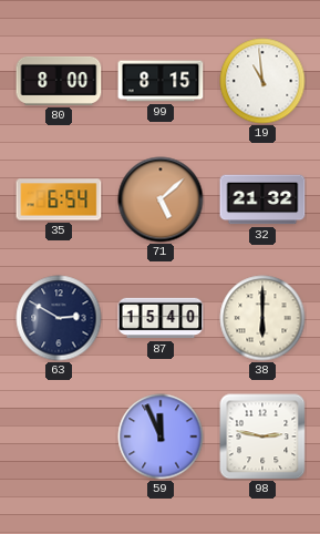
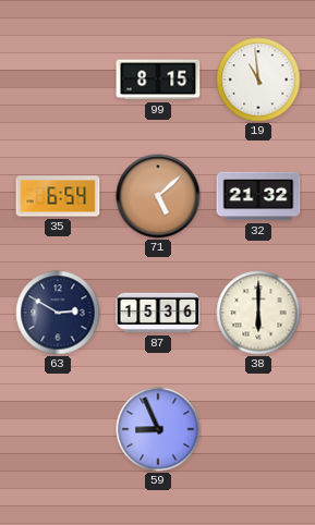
80: 8:00 -> none
87: 15:40 -> 15:36
59: 11:56 -> 8:56
98: 2:47 -> none
